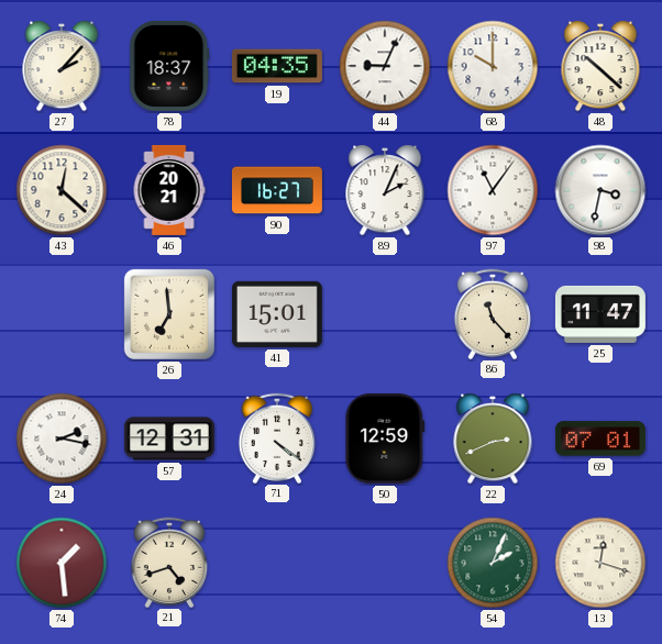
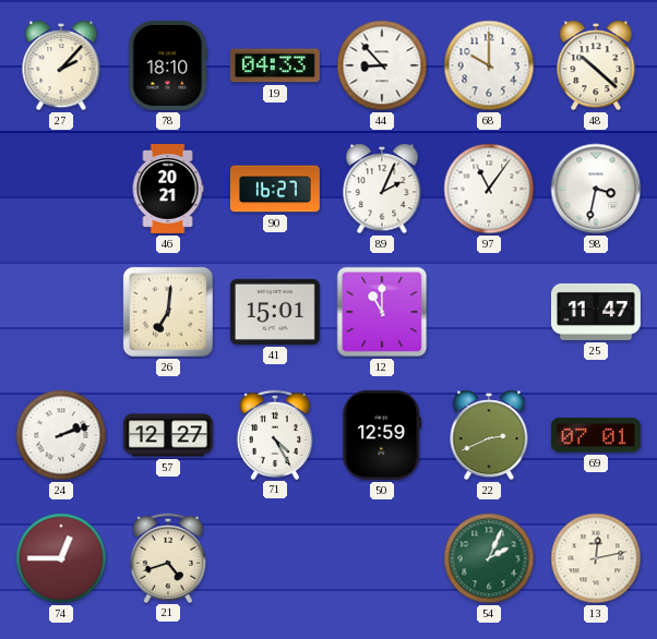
78: 18:37 -> 18:10
19: 04:35 -> 04:33
44: 9:04 -> 8:53
43: 12:22 -> none
26: 6:59 -> 7:01
12: none -> 11:00
86: 11:23 -> none
24: 2:17 -> 2:12
57: 12:31 -> 12:27
71: 4:21 -> 4:25
74: 1:29 -> 12:45
13: 12:18 -> 12:13
